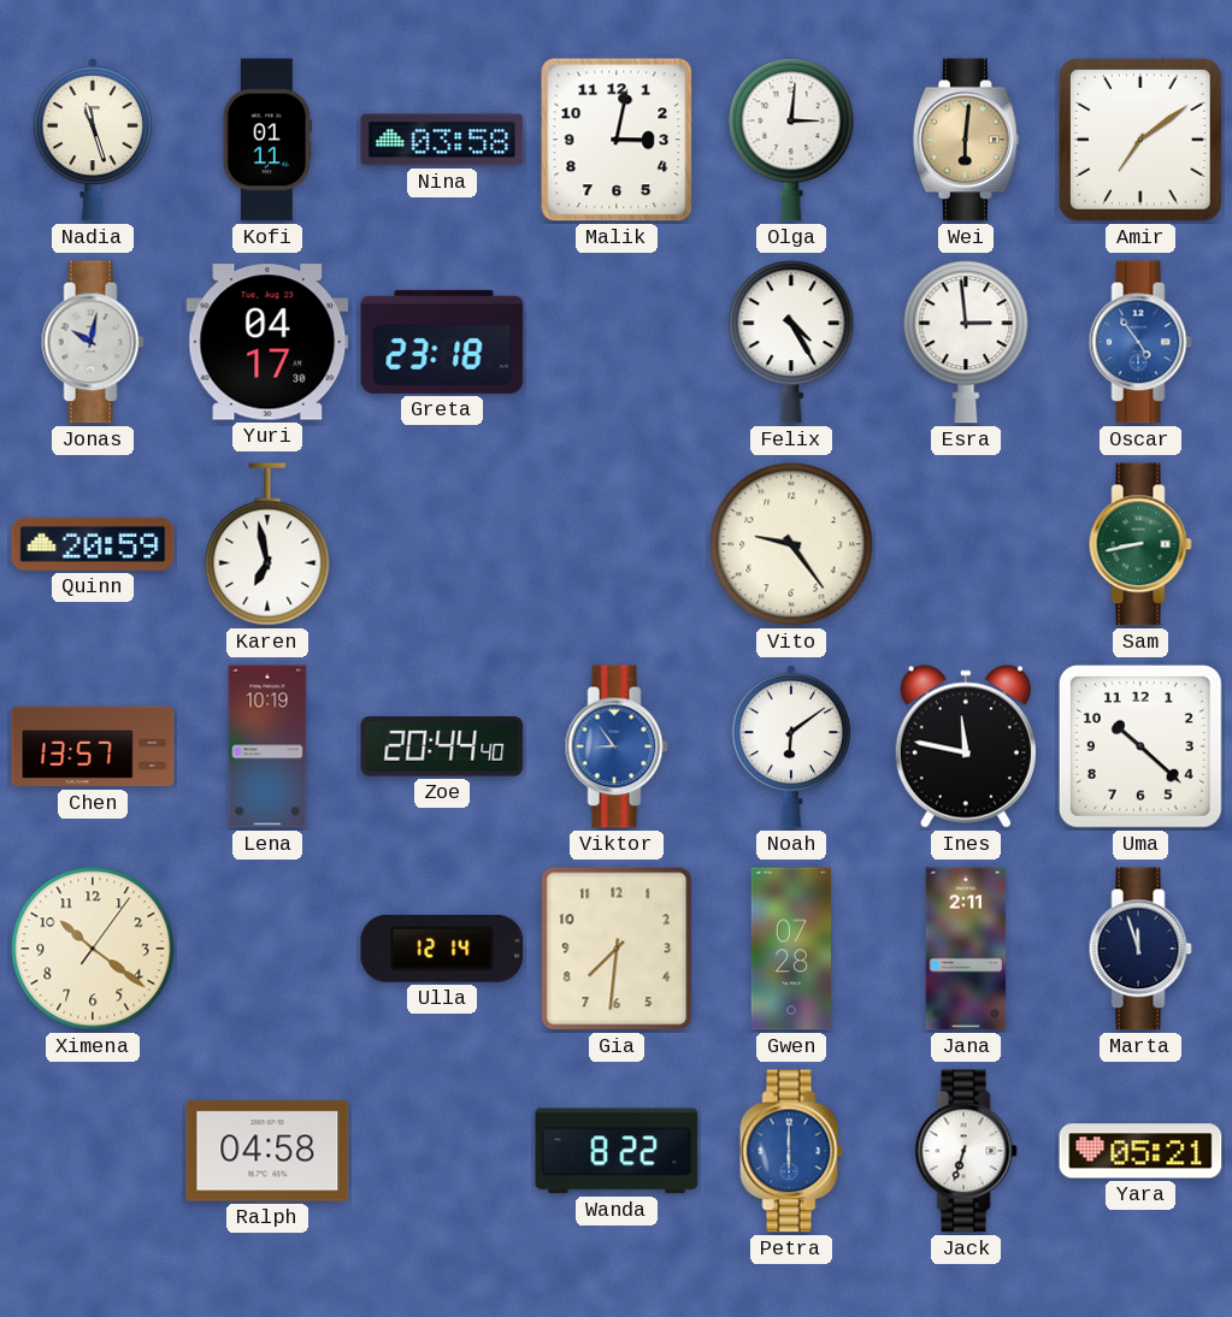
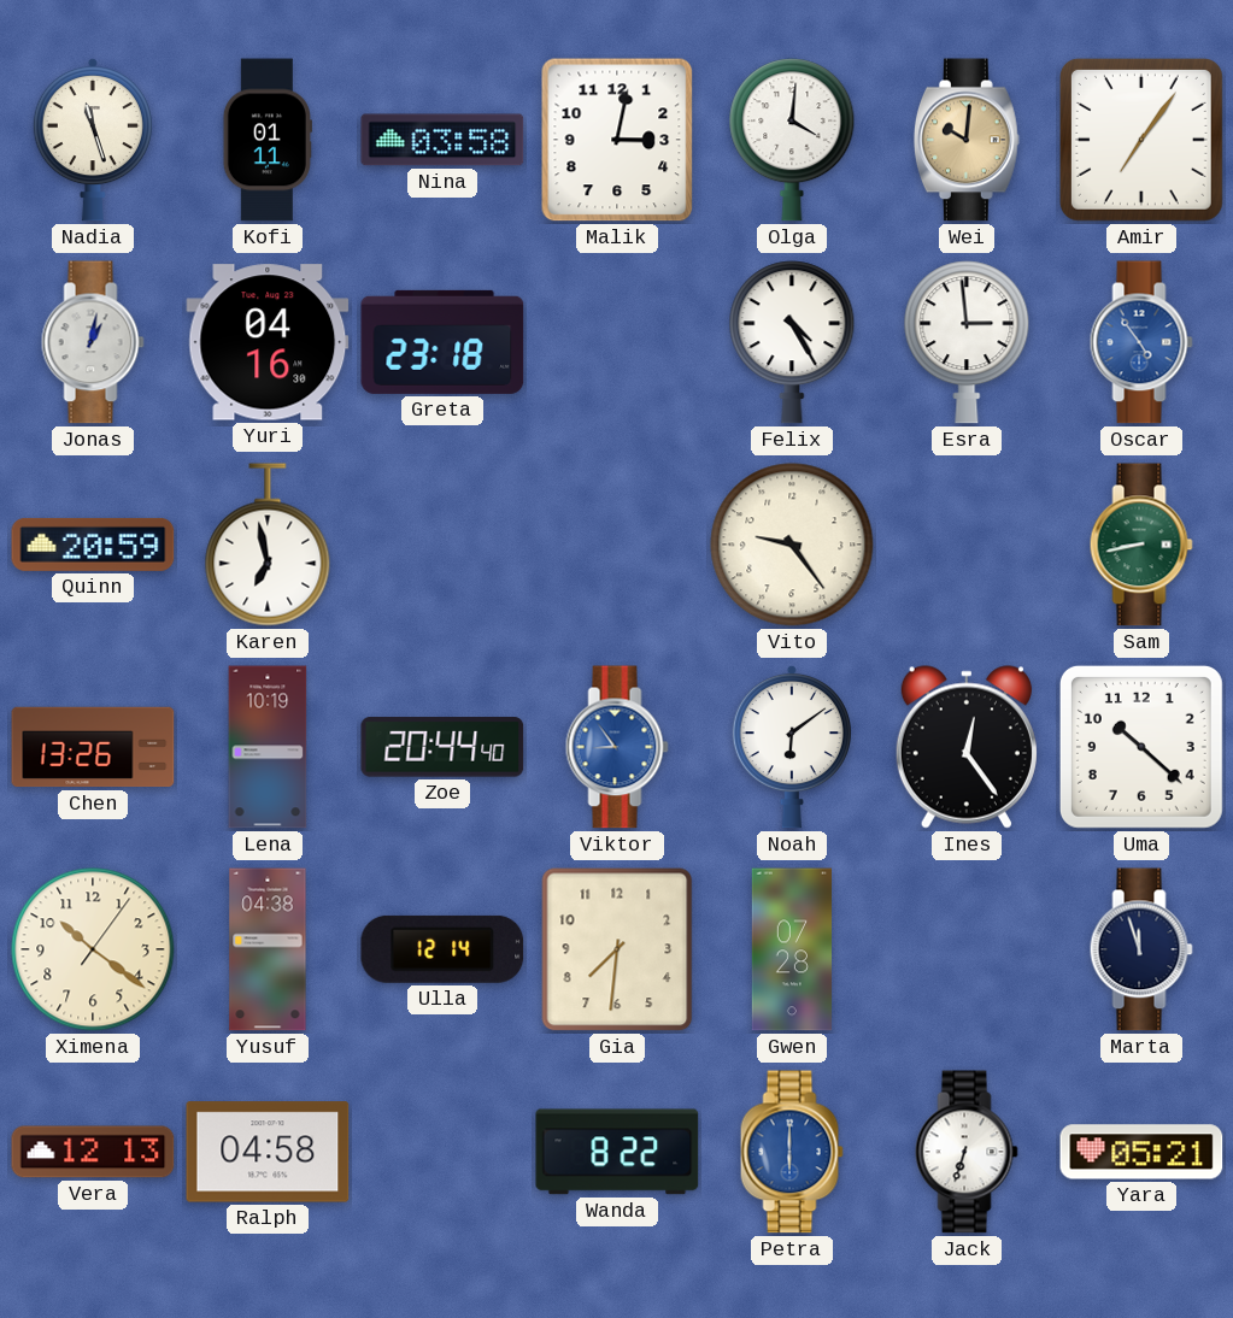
Olga: 3:01 -> 4:01
Wei: 6:01 -> 10:01
Amir: 7:09 -> 7:06
Jonas: 10:02 -> 1:02
Yuri: 04:17 -> 04:16
Chen: 13:57 -> 13:26
Ines: 11:47 -> 12:24
Yusuf: none -> 04:38
Jana: 2:11 -> none
Vera: none -> 12:13
